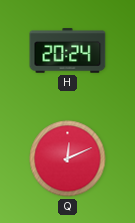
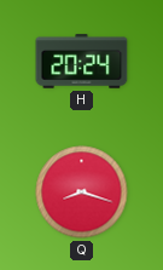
Q: 12:11 -> 8:18
